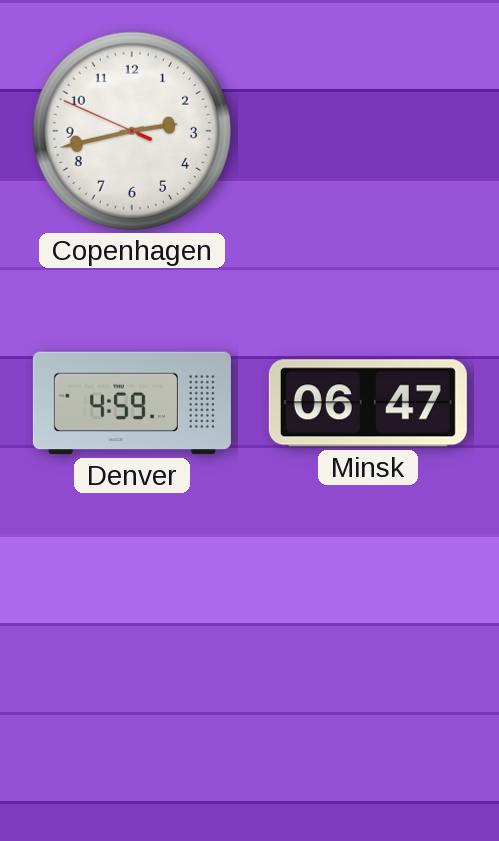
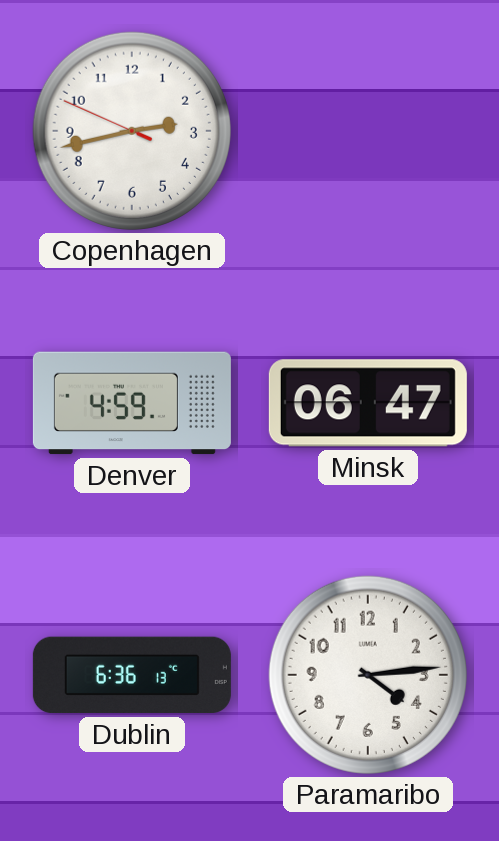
Dublin: none -> 6:36
Paramaribo: none -> 4:14
